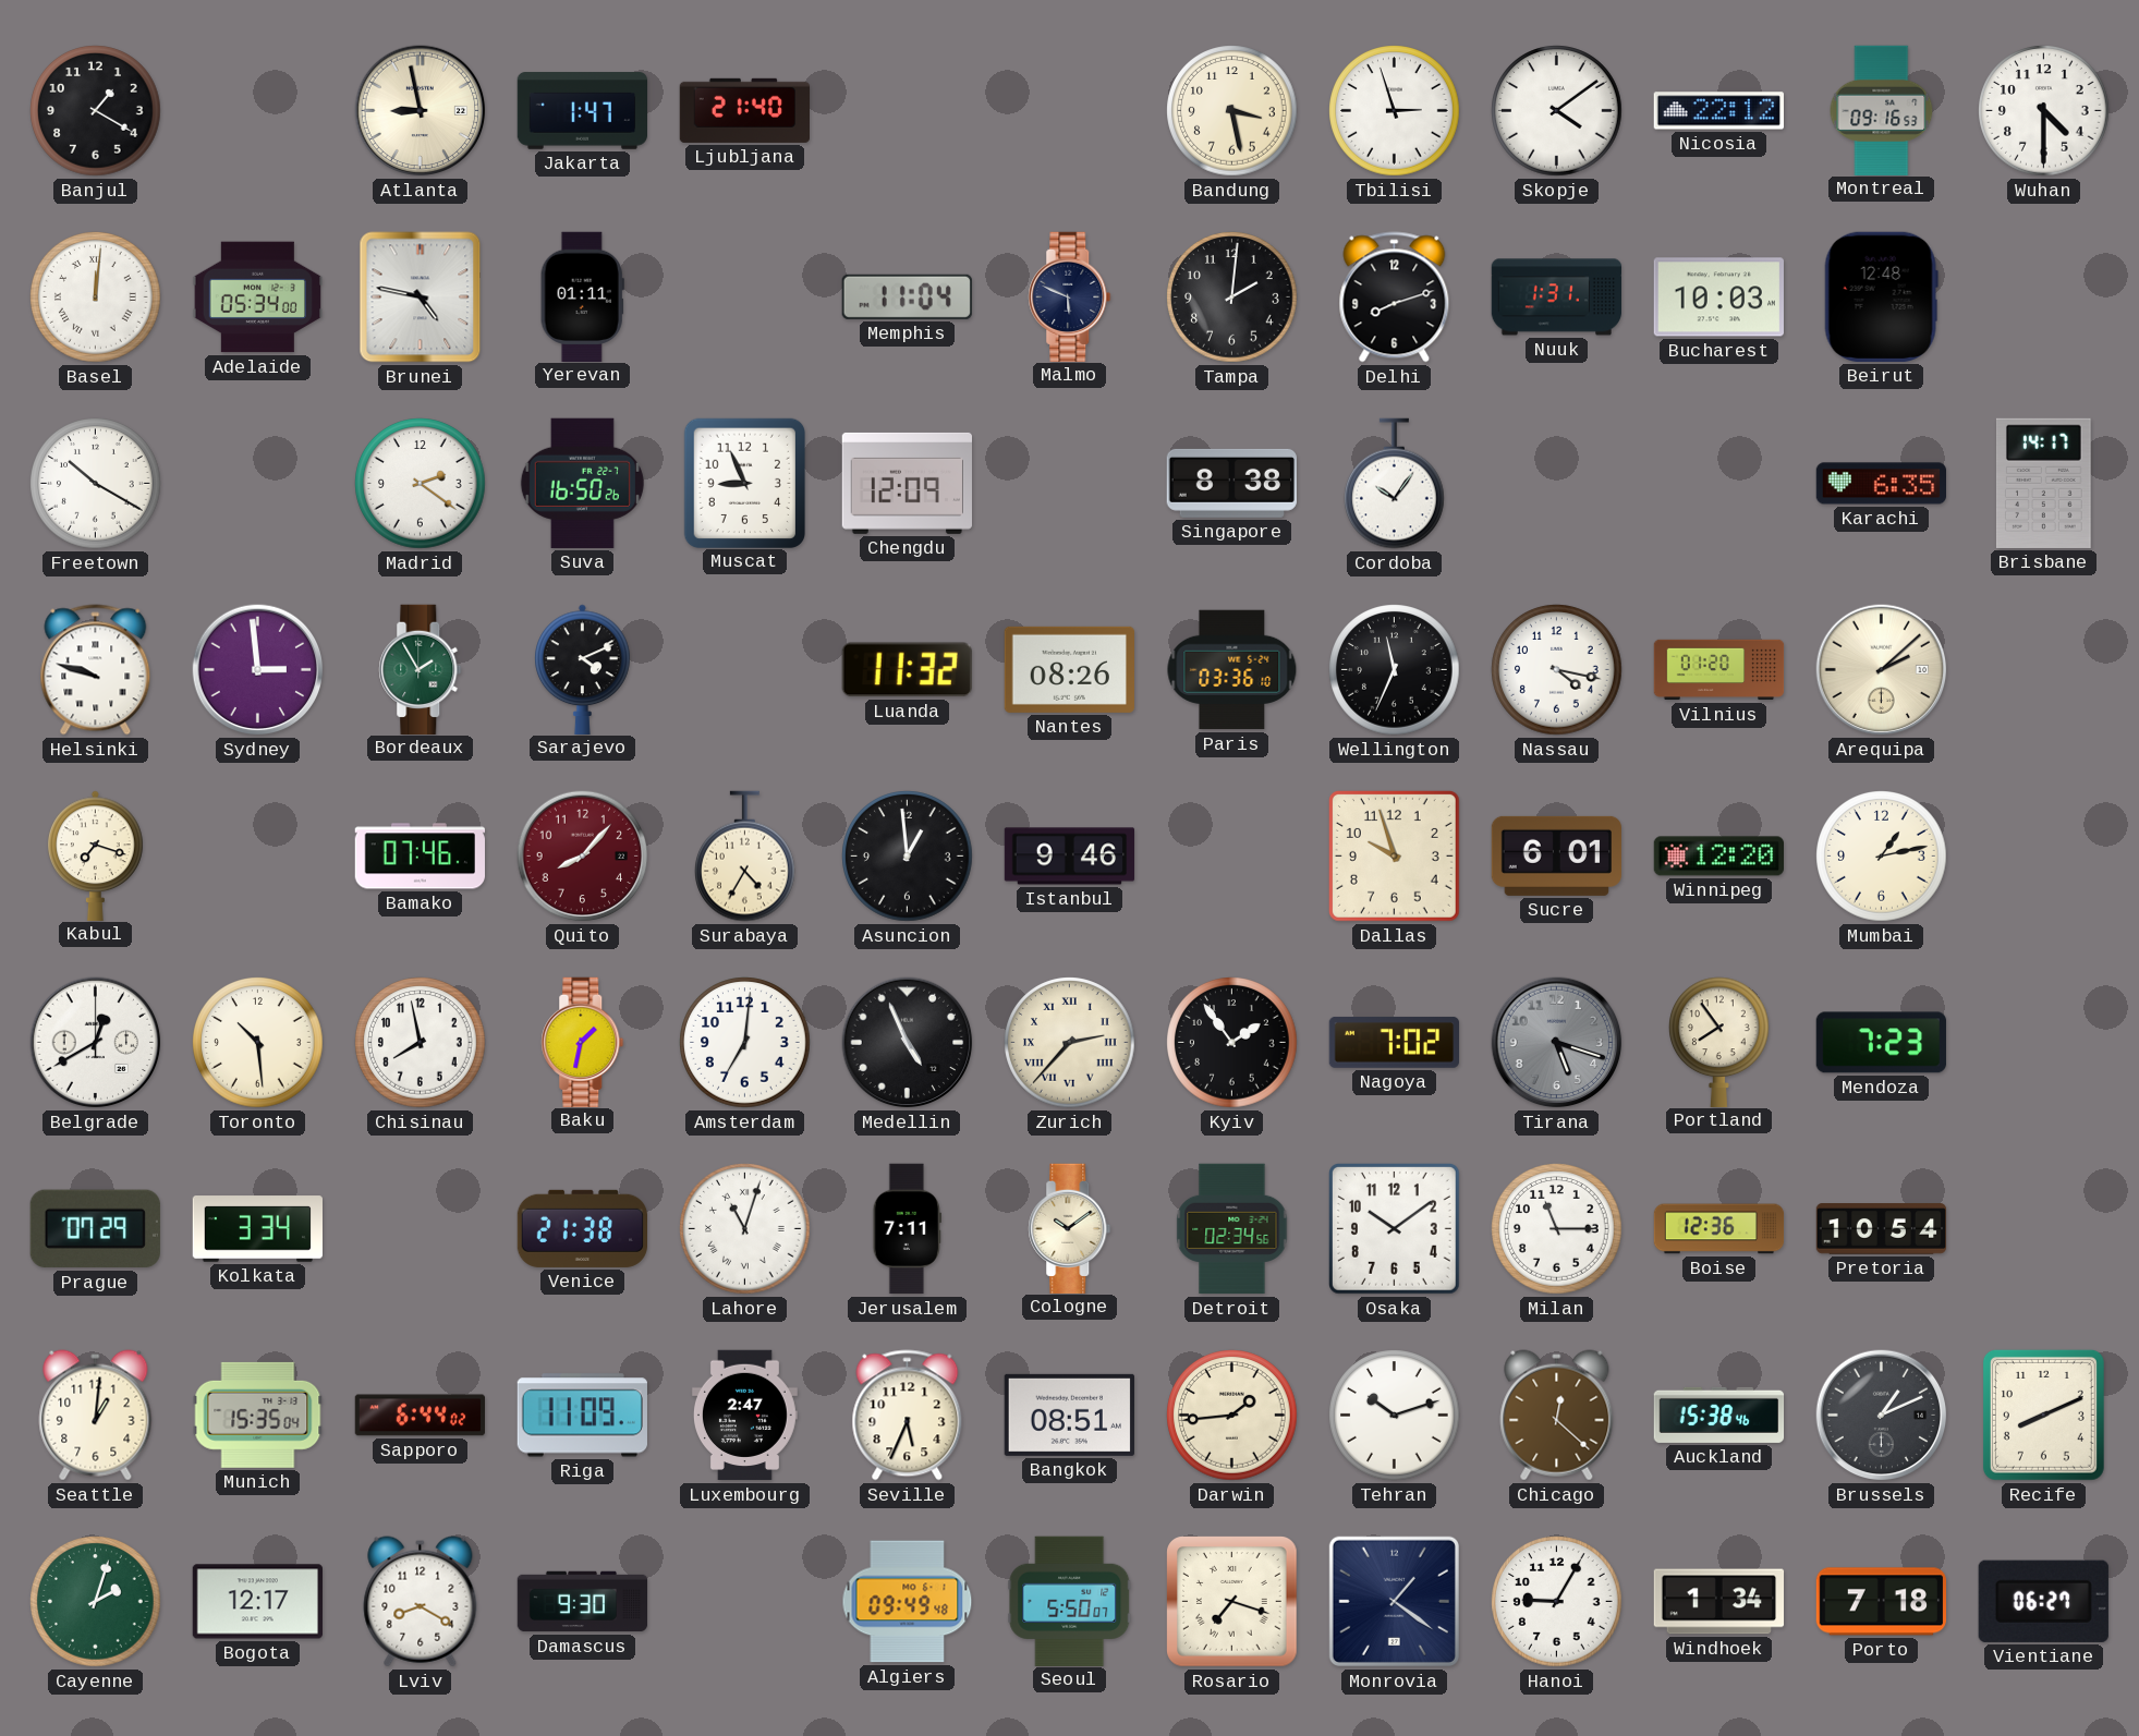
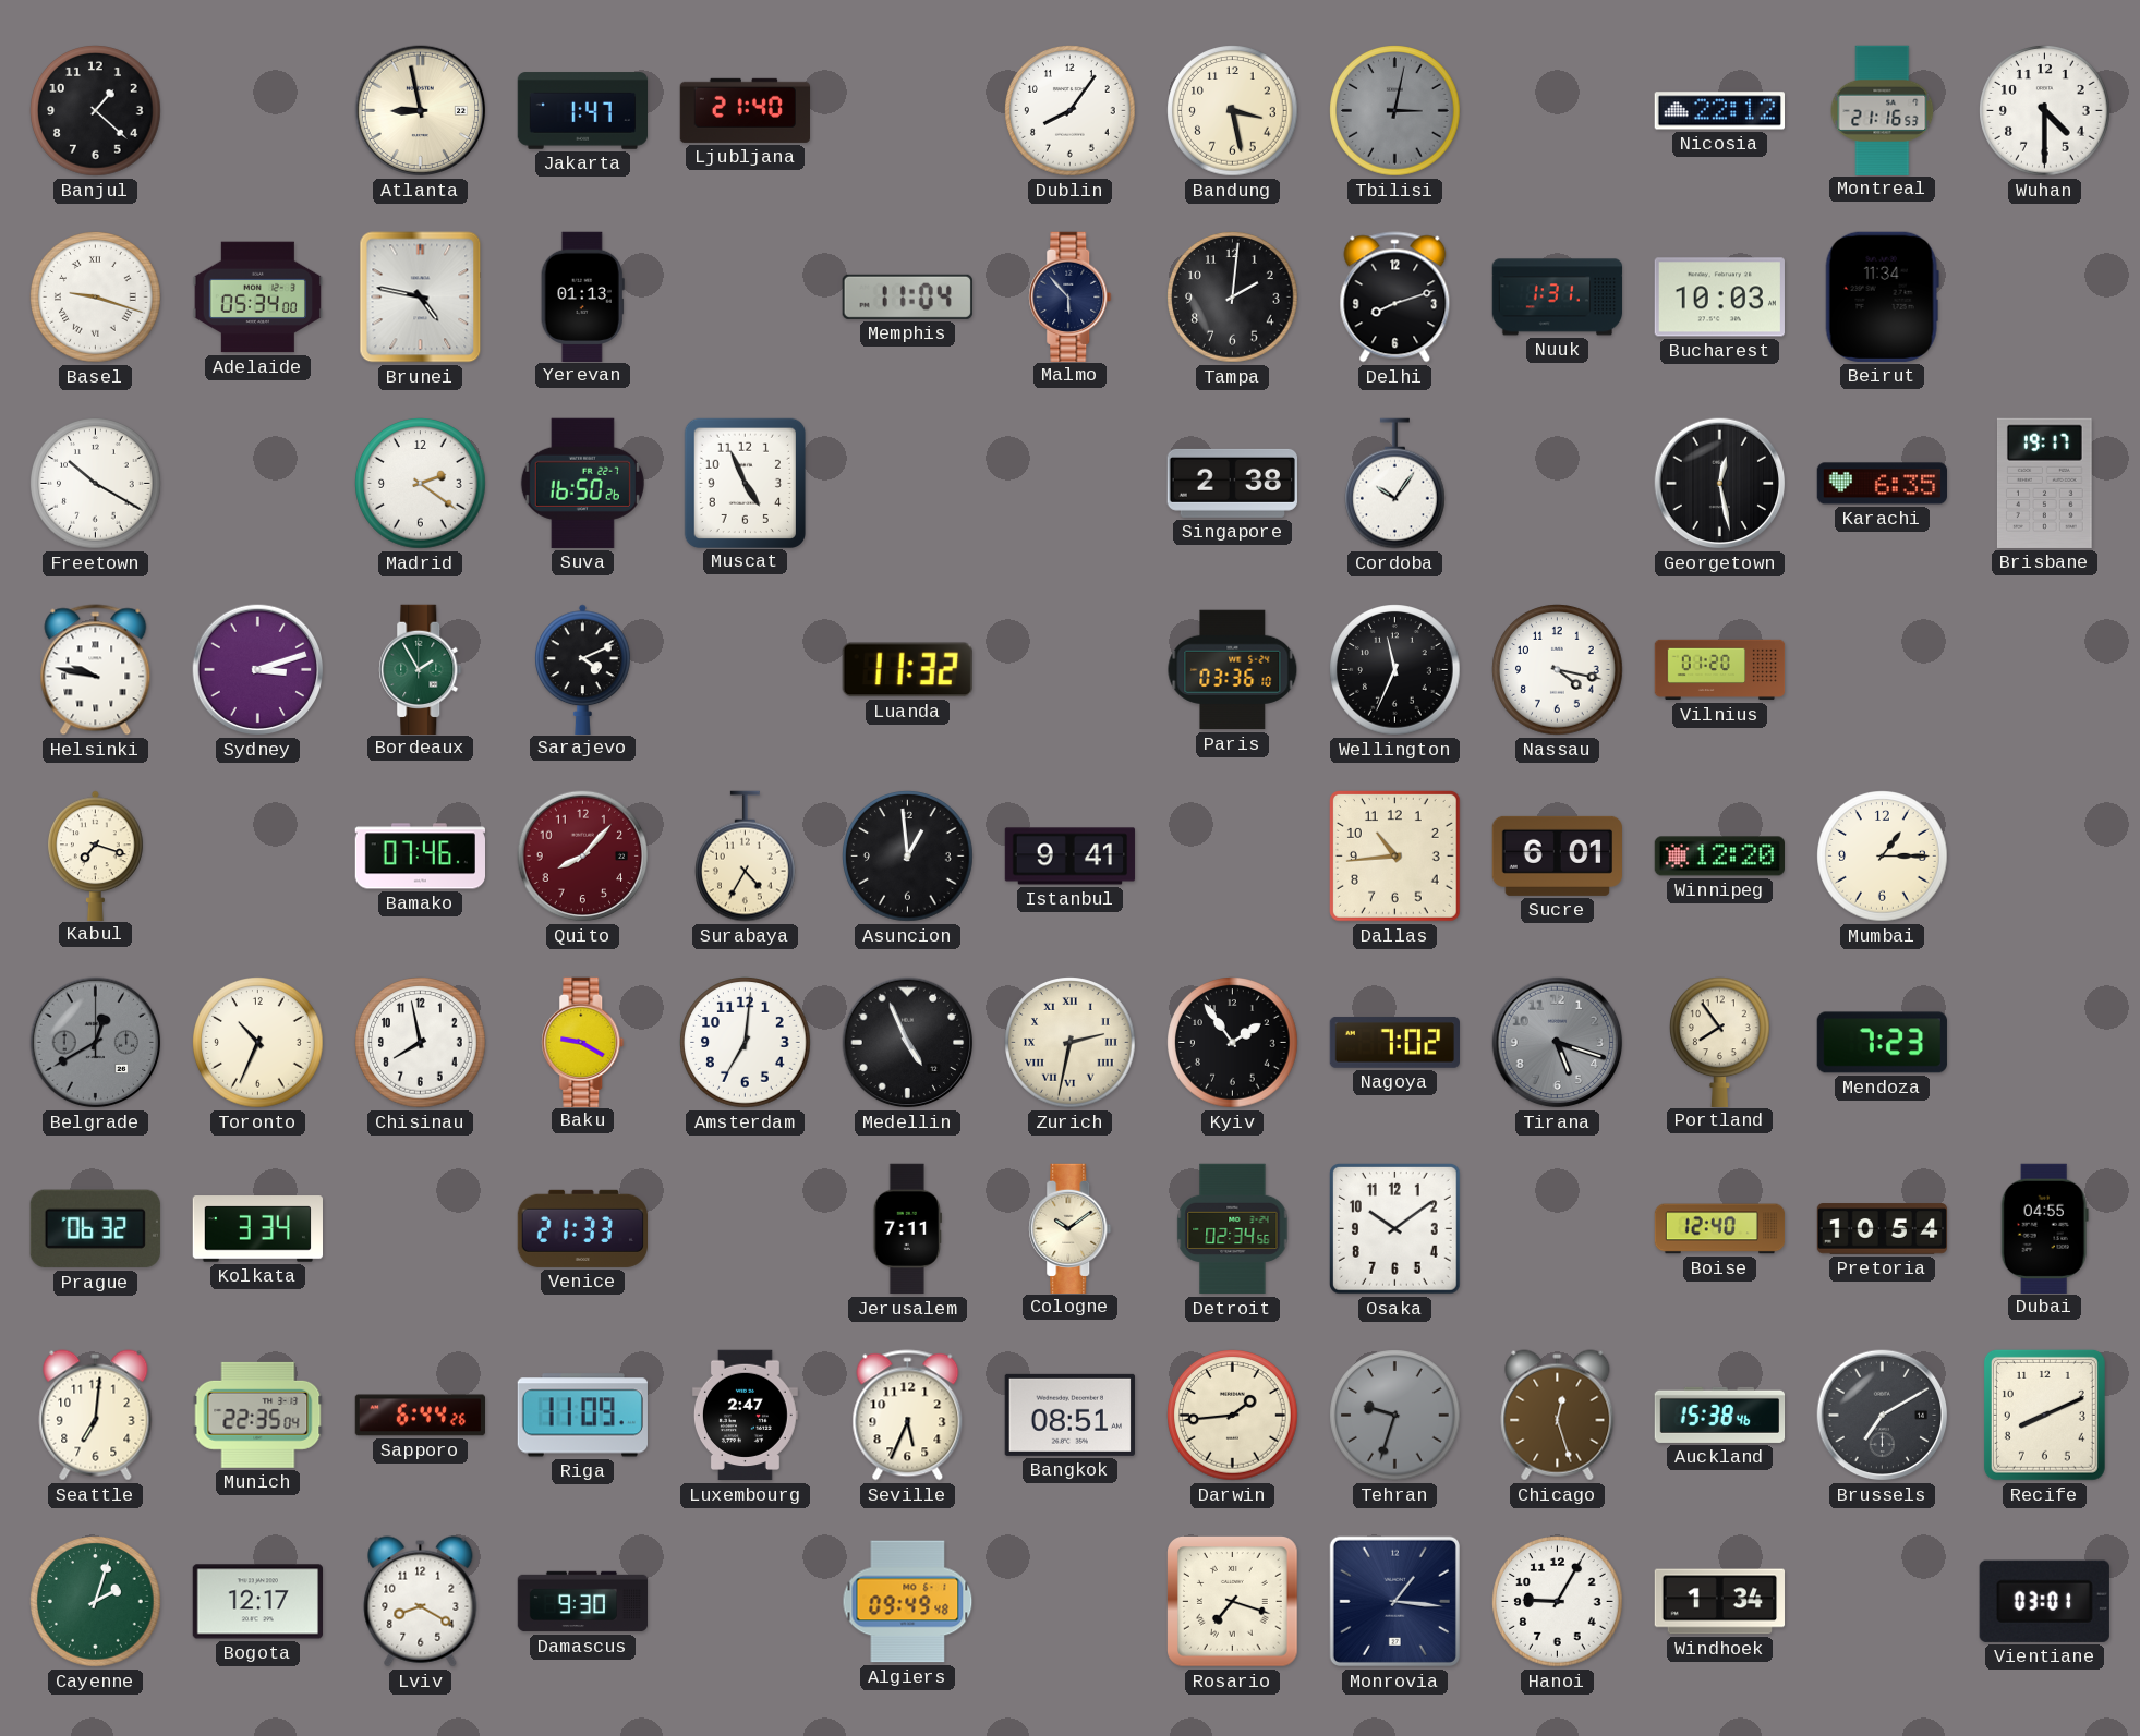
Banjul: 1:20 -> 1:22
Dublin: none -> 8:06
Tbilisi: 2:57 -> 3:02
Tbilisi dial: white -> grey
Skopje: 4:09 -> none
Montreal: 09:16 -> 21:16
Basel: 12:01 -> 9:18
Yerevan: 01:11 -> 01:13
Malmo: 5:49 -> 5:53
Beirut: 12:48 -> 11:34
Muscat: 8:56 -> 4:56
Chengdu: 12:09 -> none
Singapore: 8:38 -> 2:38
Georgetown: none -> 12:28
Brisbane: 14:17 -> 19:17
Helsinki: 9:48 -> 9:47
Sydney: 2:59 -> 3:12
Nantes: 08:26 -> none
Arequipa: 2:08 -> none
Istanbul: 9:46 -> 9:41
Dallas: 9:57 -> 10:44
Mumbai: 1:13 -> 1:15
Belgrade dial: white -> grey
Toronto: 10:29 -> 10:34
Baku: 1:32 -> 9:20
Zurich: 2:37 -> 2:32
Prague: 07:29 -> 06:32
Venice: 21:38 -> 21:33
Lahore: 11:03 -> none
Milan: 11:15 -> none
Boise: 12:36 -> 12:40
Dubai: none -> 04:55
Seattle: 1:01 -> 7:01
Munich: 15:35 -> 22:35
Sapporo: 6:44:02 -> 6:44:26
Tehran: 10:12 -> 9:33
Tehran dial: white -> grey
Chicago: 12:22 -> 12:27
Brussels: 1:11 -> 7:10
Seoul: 5:50 -> none
Monrovia: 1:21 -> 1:16
Porto: 7:18 -> none
Vientiane: 06:27 -> 03:01
